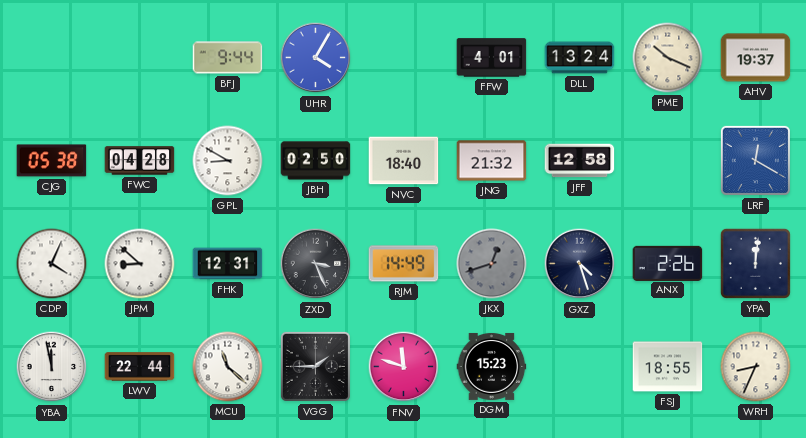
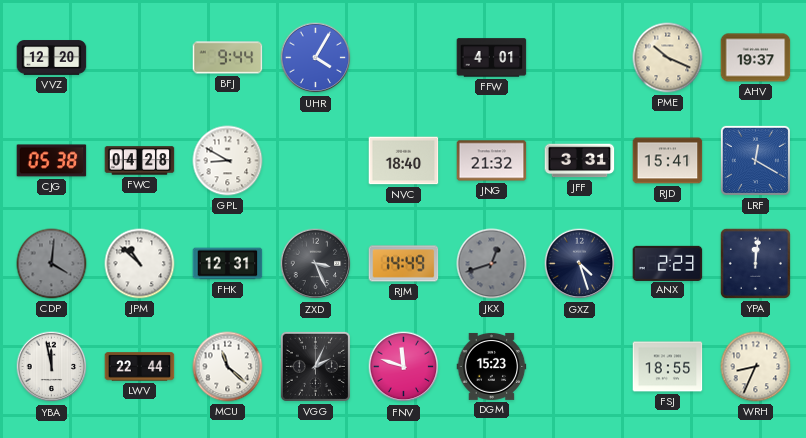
VVZ: none -> 12:20
DLL: 13:24 -> none
JBH: 02:50 -> none
JFF: 12:58 -> 3:31
RJD: none -> 15:41
CDP: 4:04 -> 4:01
CDP dial: white -> grey
JPM: 8:52 -> 10:52
ANX: 2:26 -> 2:23
VGG: 1:45 -> 2:04
